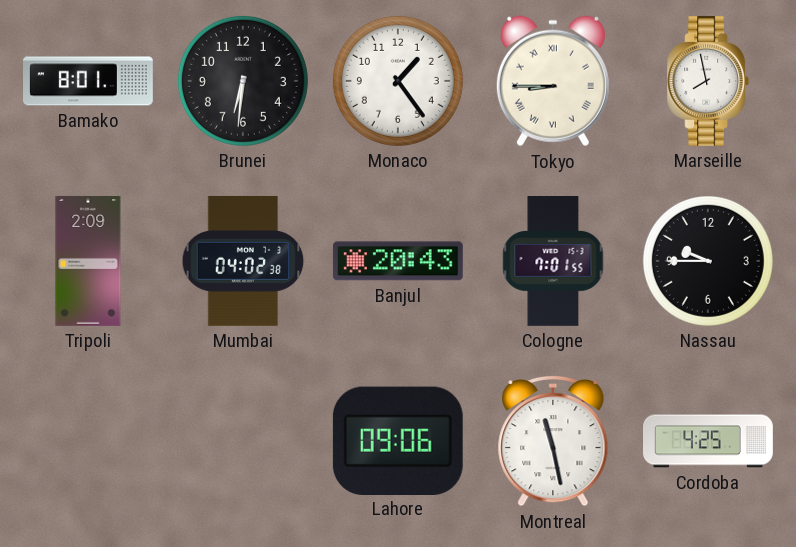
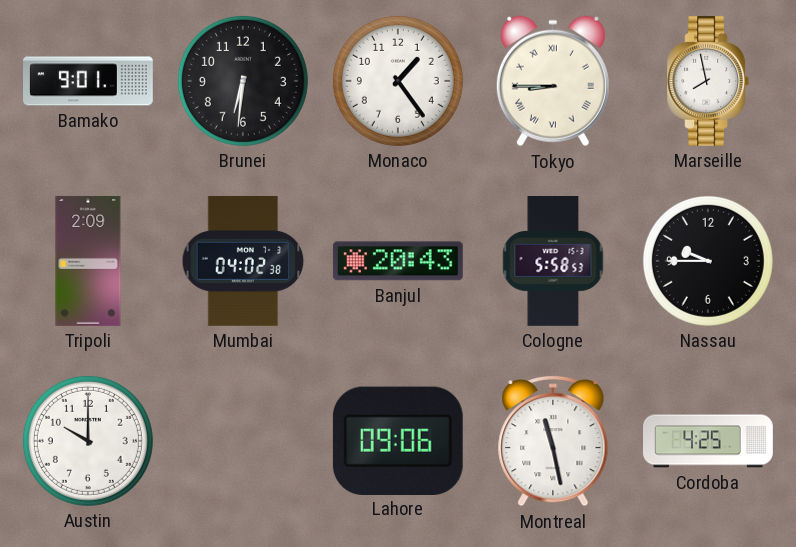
Bamako: 8:01 -> 9:01
Cologne: 7:01 -> 5:58
Austin: none -> 10:00
